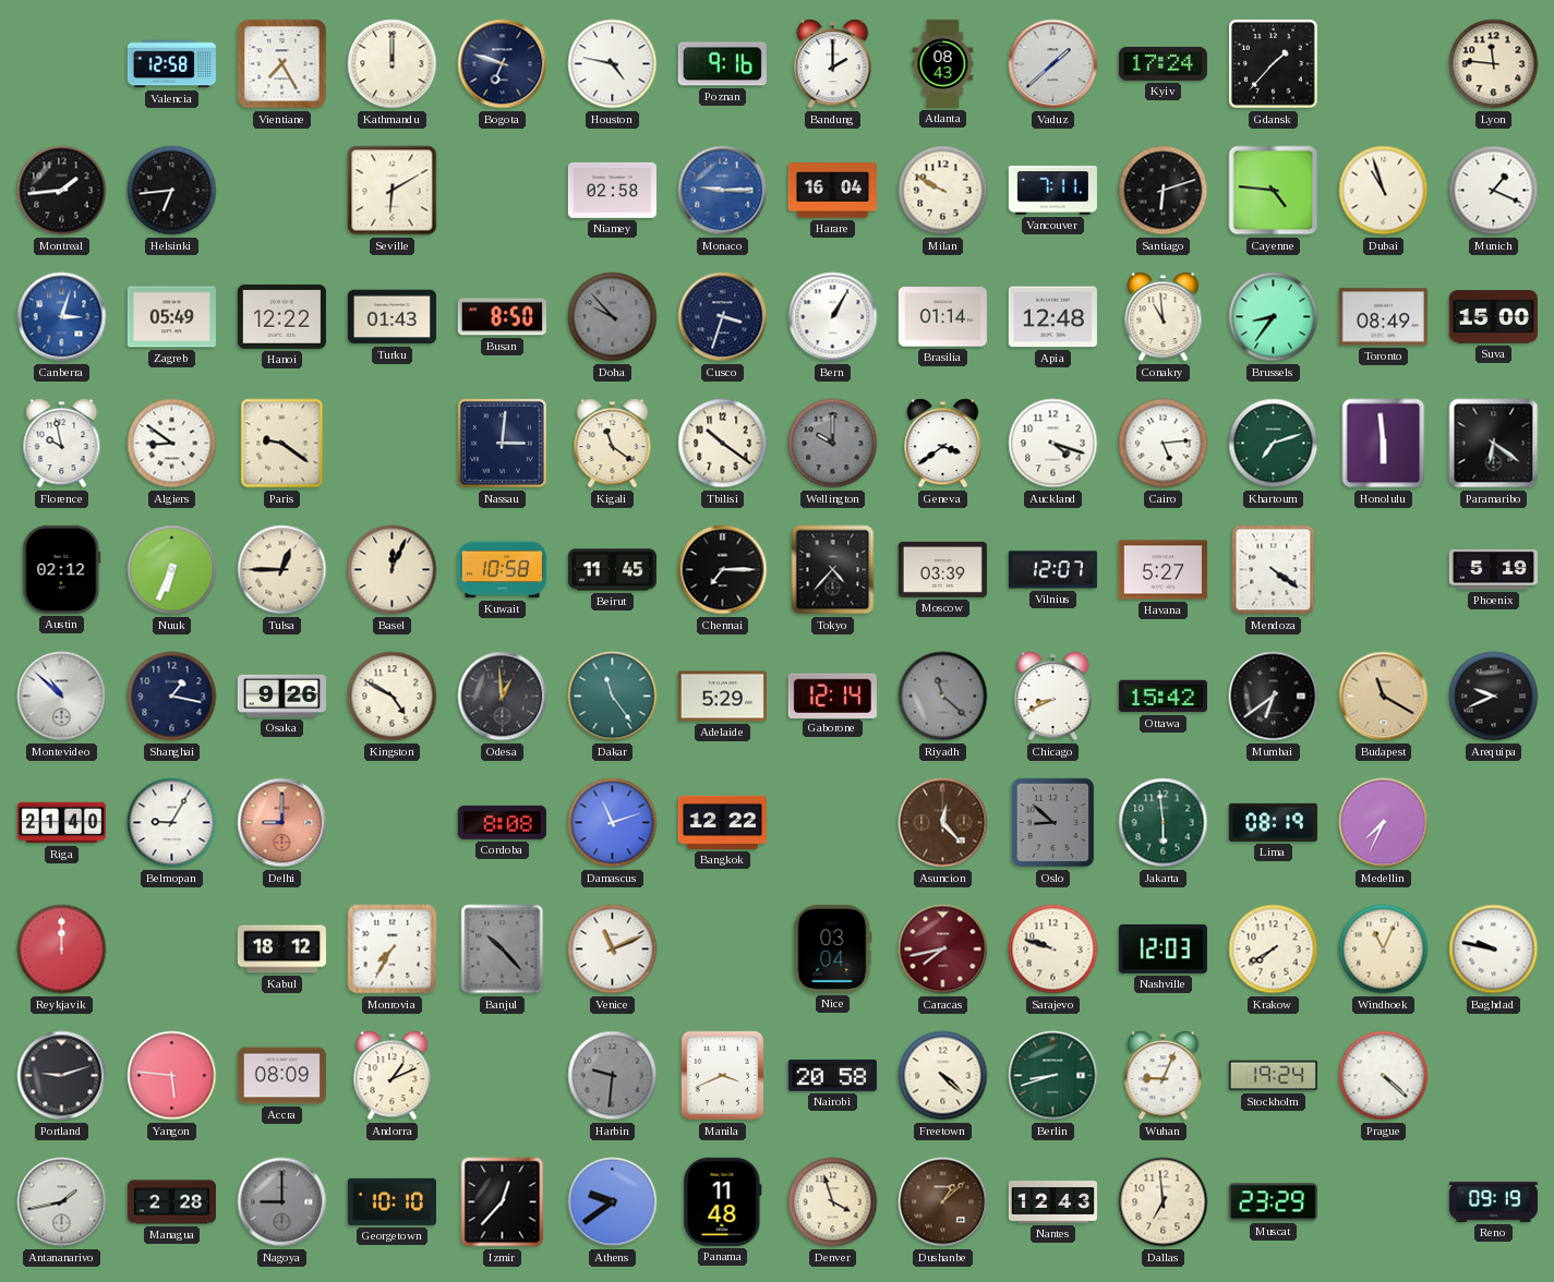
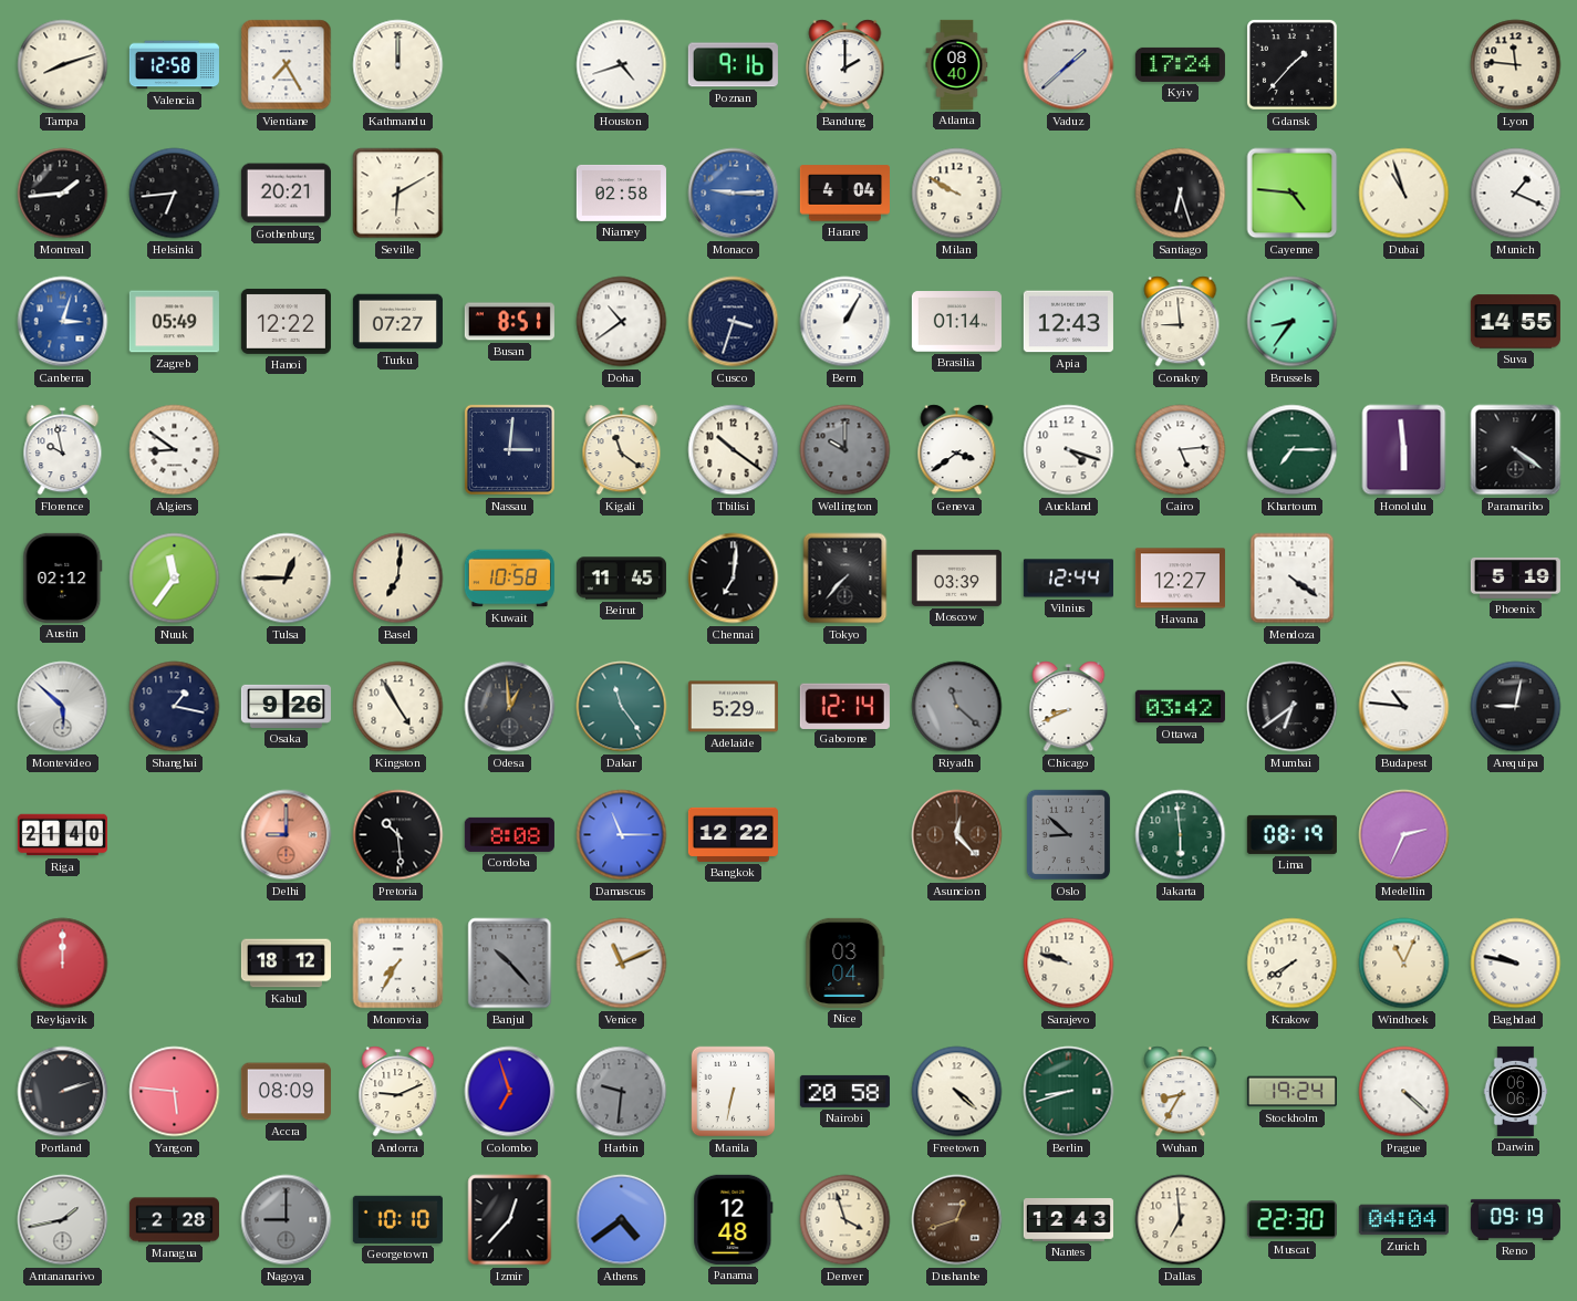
Tampa: none -> 8:12
Bogota: 6:48 -> none
Houston: 4:47 -> 4:42
Atlanta: 08:43 -> 08:40
Gothenburg: none -> 20:21
Harare: 16:04 -> 4:04
Vancouver: 7:11 -> none
Santiago: 6:12 -> 6:27
Turku: 01:43 -> 07:27
Busan: 8:50 -> 8:51
Doha: 9:53 -> 10:39
Doha dial: grey -> white
Apia: 12:48 -> 12:43
Conakry: 10:59 -> 8:59
Toronto: 08:49 -> none
Suva: 15:00 -> 14:55
Paris: 9:21 -> none
Khartoum: 7:12 -> 7:15
Paramaribo: 6:21 -> 4:21
Nuuk: 6:34 -> 11:36
Basel: 12:04 -> 7:01
Chennai: 7:15 -> 7:01
Tokyo: 4:37 -> 7:37
Vilnius: 12:07 -> 12:44
Havana: 5:27 -> 12:27
Montevideo: 10:52 -> 5:52
Kingston: 4:50 -> 4:55
Ottawa: 15:42 -> 03:42
Budapest: 11:20 -> 10:46
Budapest dial: champagne -> white
Arequipa: 9:41 -> 9:02
Belmopan: 9:05 -> none
Pretoria: none -> 10:29
Damascus: 11:12 -> 11:15
Medellin: 7:34 -> 2:34
Caracas: 7:43 -> none
Nashville: 12:03 -> none
Portland: 9:12 -> 2:12
Andorra: 1:11 -> 9:11
Colombo: none -> 6:57
Manila: 3:41 -> 6:32
Wuhan: 9:04 -> 8:35
Darwin: none -> 06:06
Athens: 9:39 -> 4:39
Panama: 11:48 -> 12:48
Dushanbe: 1:08 -> 12:42
Muscat: 23:29 -> 22:30
Zurich: none -> 04:04
